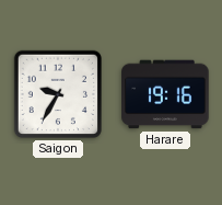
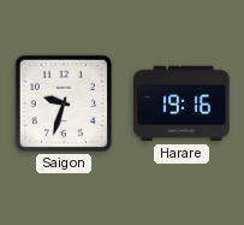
Saigon: 9:35 -> 9:33
